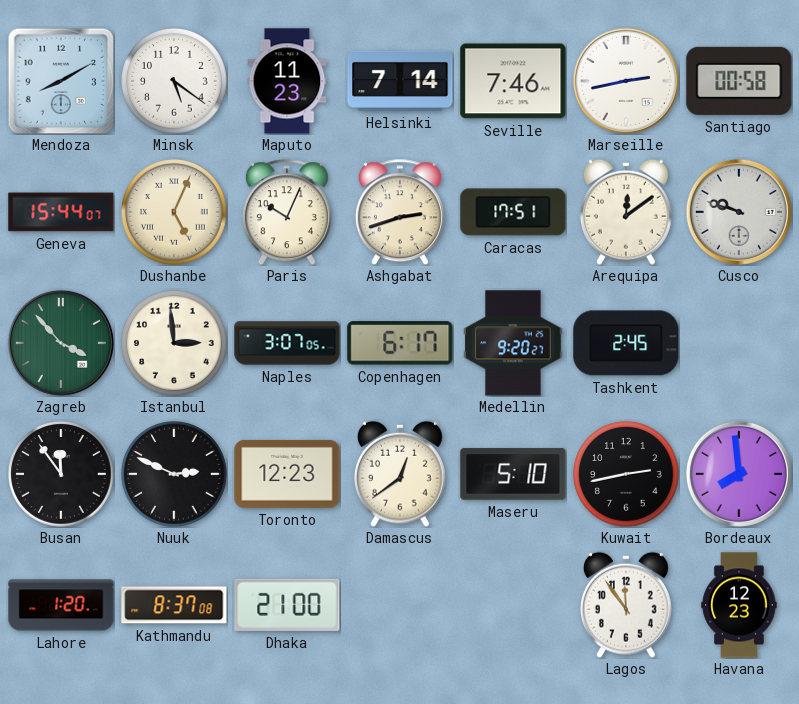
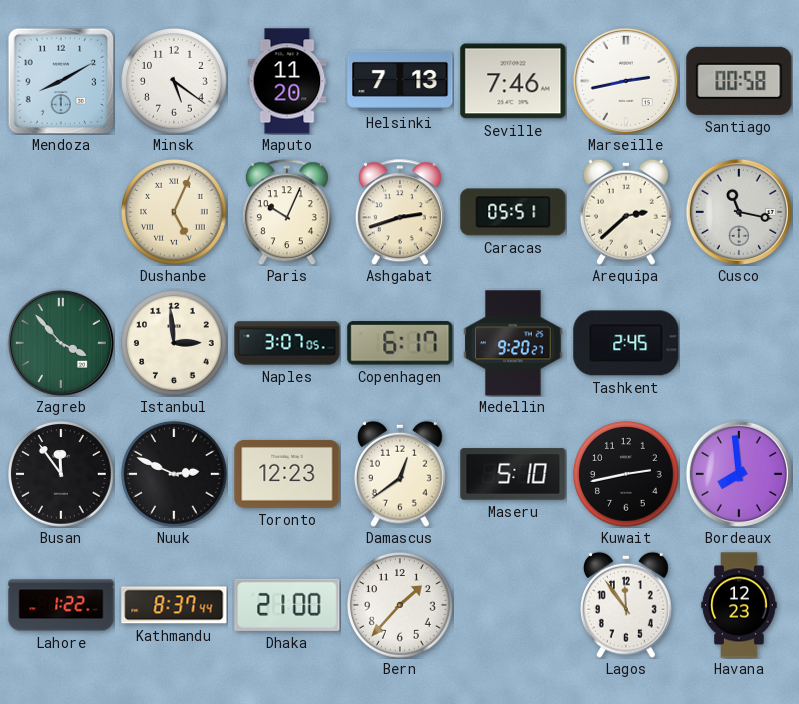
Maputo: 11:23 -> 11:20
Helsinki: 7:14 -> 7:13
Geneva: 15:44 -> none
Caracas: 17:51 -> 05:51
Arequipa: 12:09 -> 2:38
Cusco: 9:48 -> 11:17
Lahore: 1:20 -> 1:22
Kathmandu: 8:37:08 -> 8:37:44
Bern: none -> 1:37
